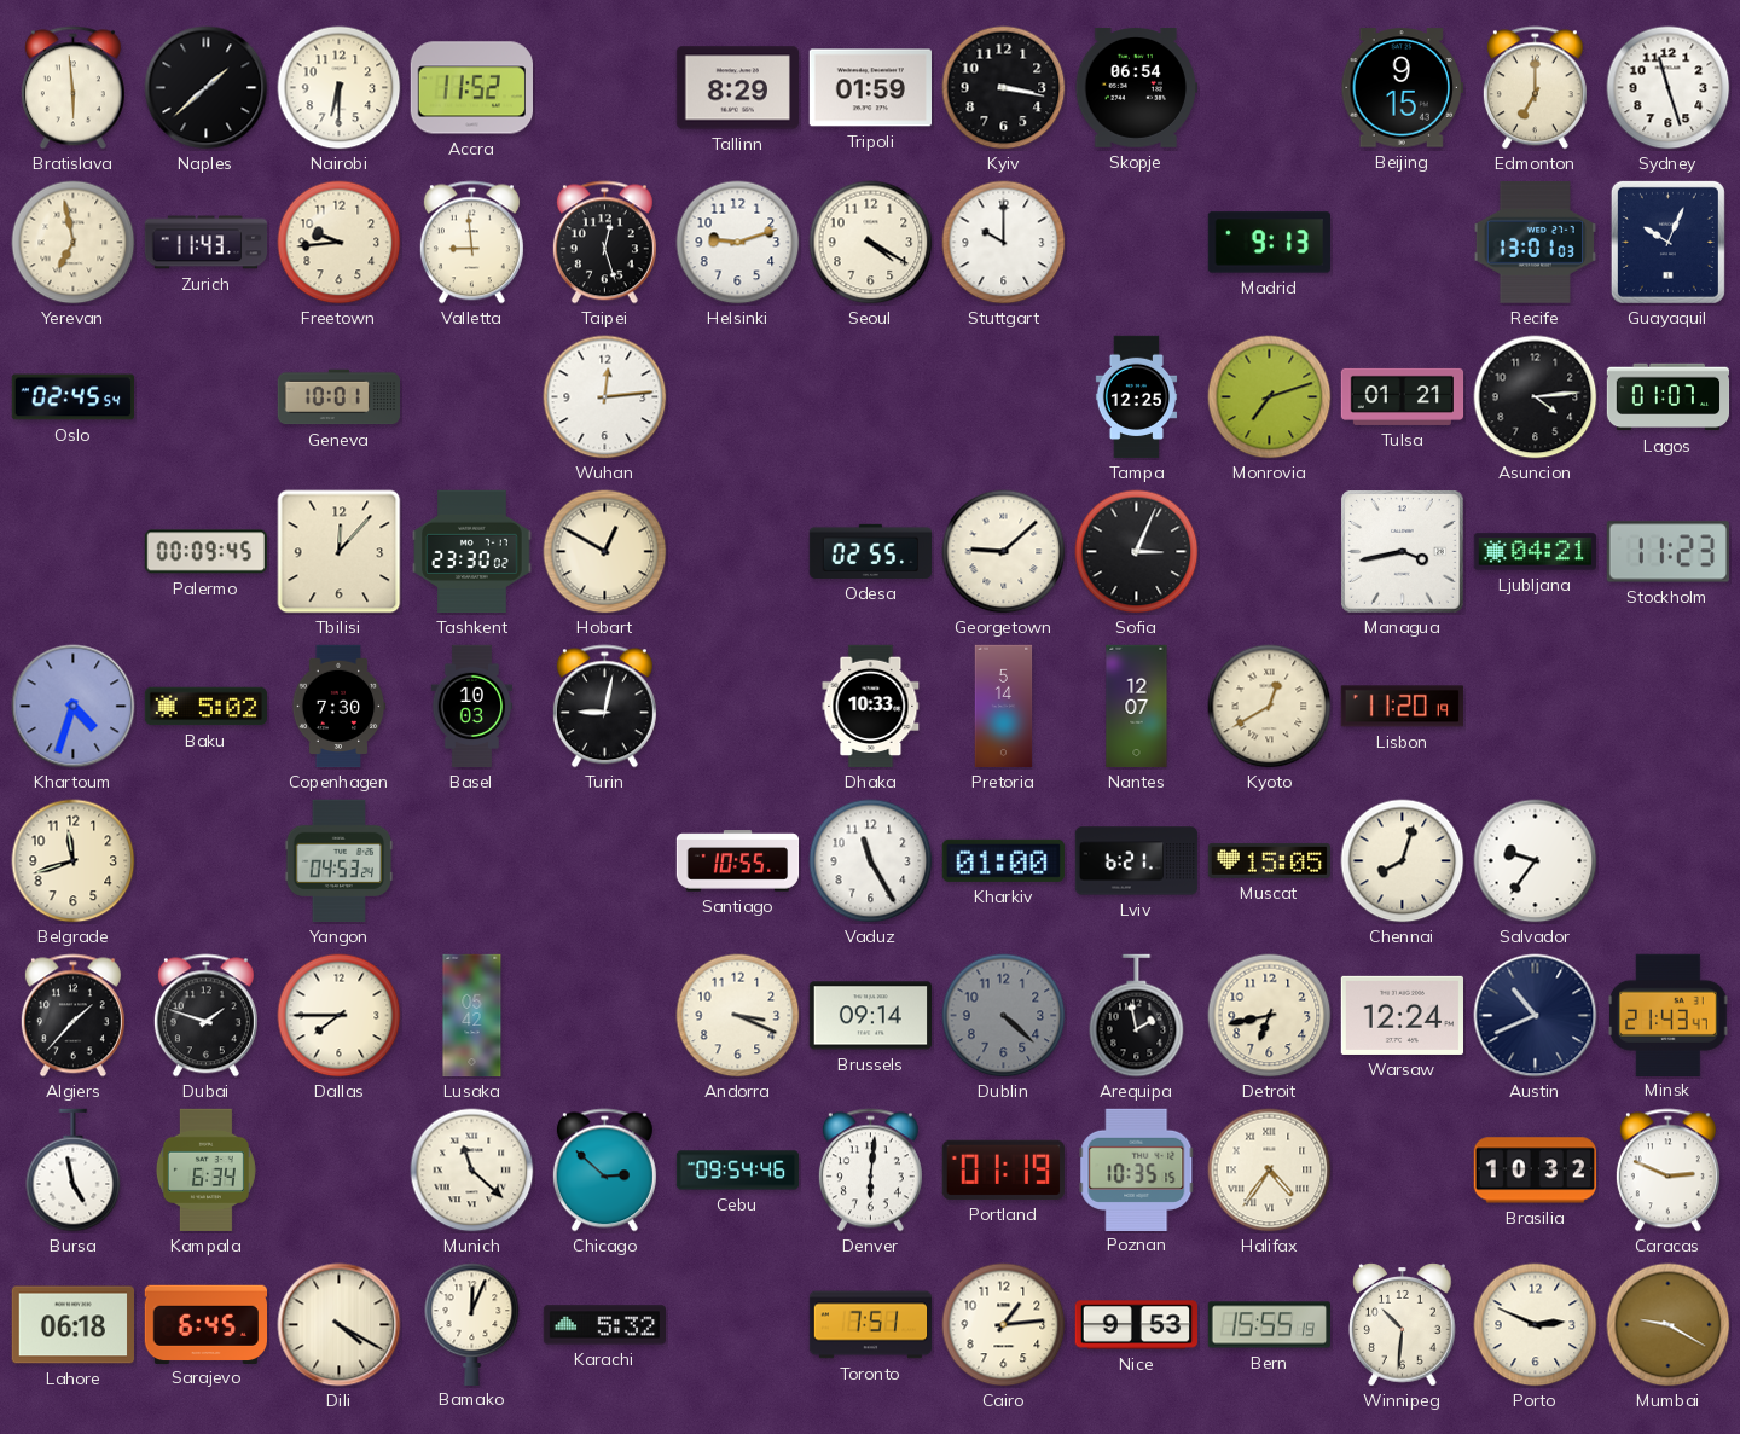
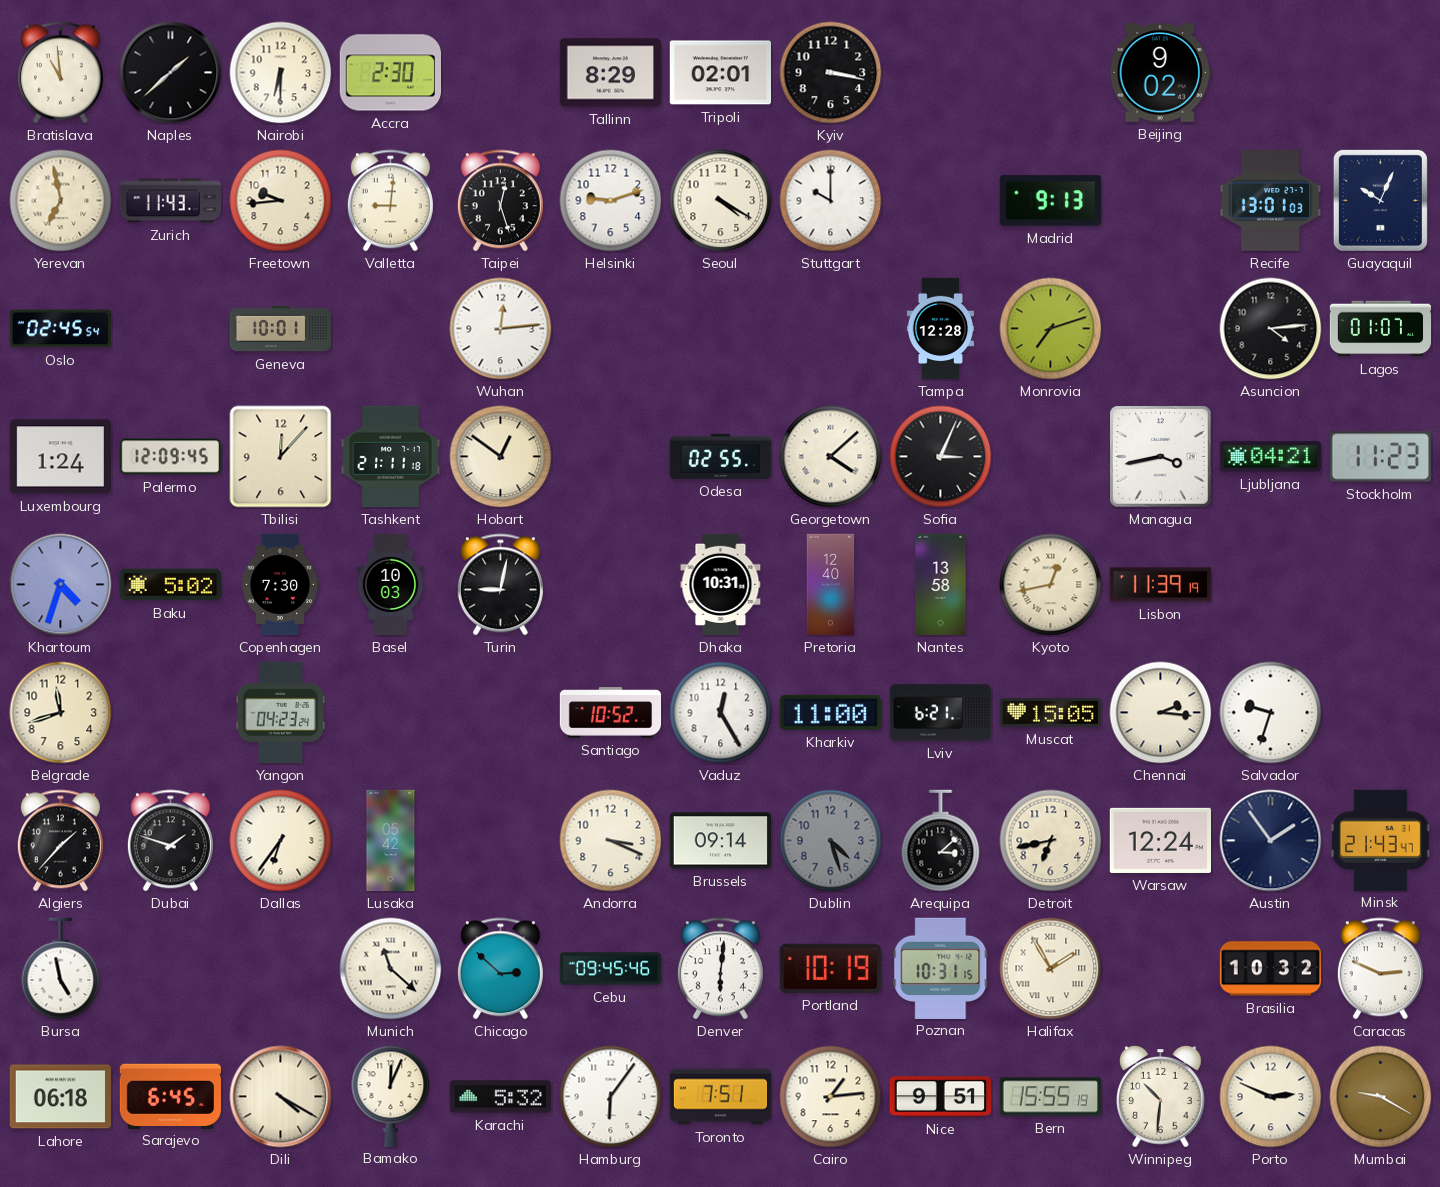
Bratislava: 5:59 -> 10:59
Accra: 11:52 -> 2:30
Tripoli: 01:59 -> 02:01
Skopje: 06:54 -> none
Beijing: 9:15 -> 9:02
Edmonton: 7:00 -> none
Sydney: 11:27 -> none
Valletta: 8:59 -> 9:01
Tampa: 12:25 -> 12:28
Tulsa: 01:21 -> none
Luxembourg: none -> 1:24
Palermo: 00:09 -> 12:09
Tashkent: 23:30 -> 21:11
Hobart: 12:50 -> 12:51
Georgetown: 9:08 -> 4:08
Dhaka: 10:33 -> 10:31
Pretoria: 5:14 -> 12:40
Nantes: 12:07 -> 13:58
Kyoto: 12:40 -> 12:43
Lisbon: 11:20 -> 11:39
Yangon: 04:53 -> 04:23
Santiago: 10:55 -> 10:52
Vaduz: 11:25 -> 12:25
Kharkiv: 01:00 -> 11:00
Chennai: 8:03 -> 2:16
Salvador: 9:36 -> 9:33
Dallas: 7:45 -> 6:36
Dublin: 4:22 -> 4:27
Arequipa: 1:58 -> 3:08
Austin: 10:41 -> 1:54
Kampala: 6:34 -> none
Cebu: 09:54 -> 09:45
Portland: 01:19 -> 10:19
Poznan: 10:35 -> 10:31
Halifax: 4:36 -> 1:55
Hamburg: none -> 6:06
Nice: 9:53 -> 9:51
